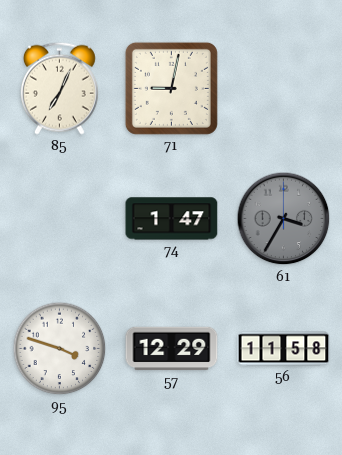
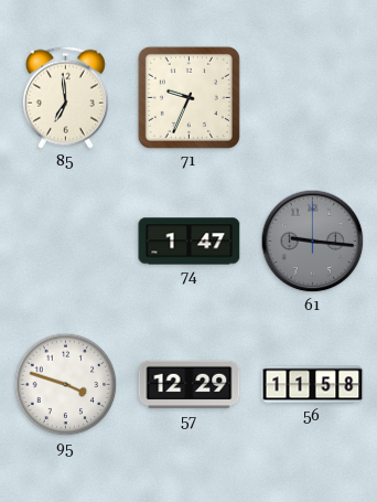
85: 7:04 -> 6:59
71: 9:02 -> 9:34
61: 3:35 -> 9:16
